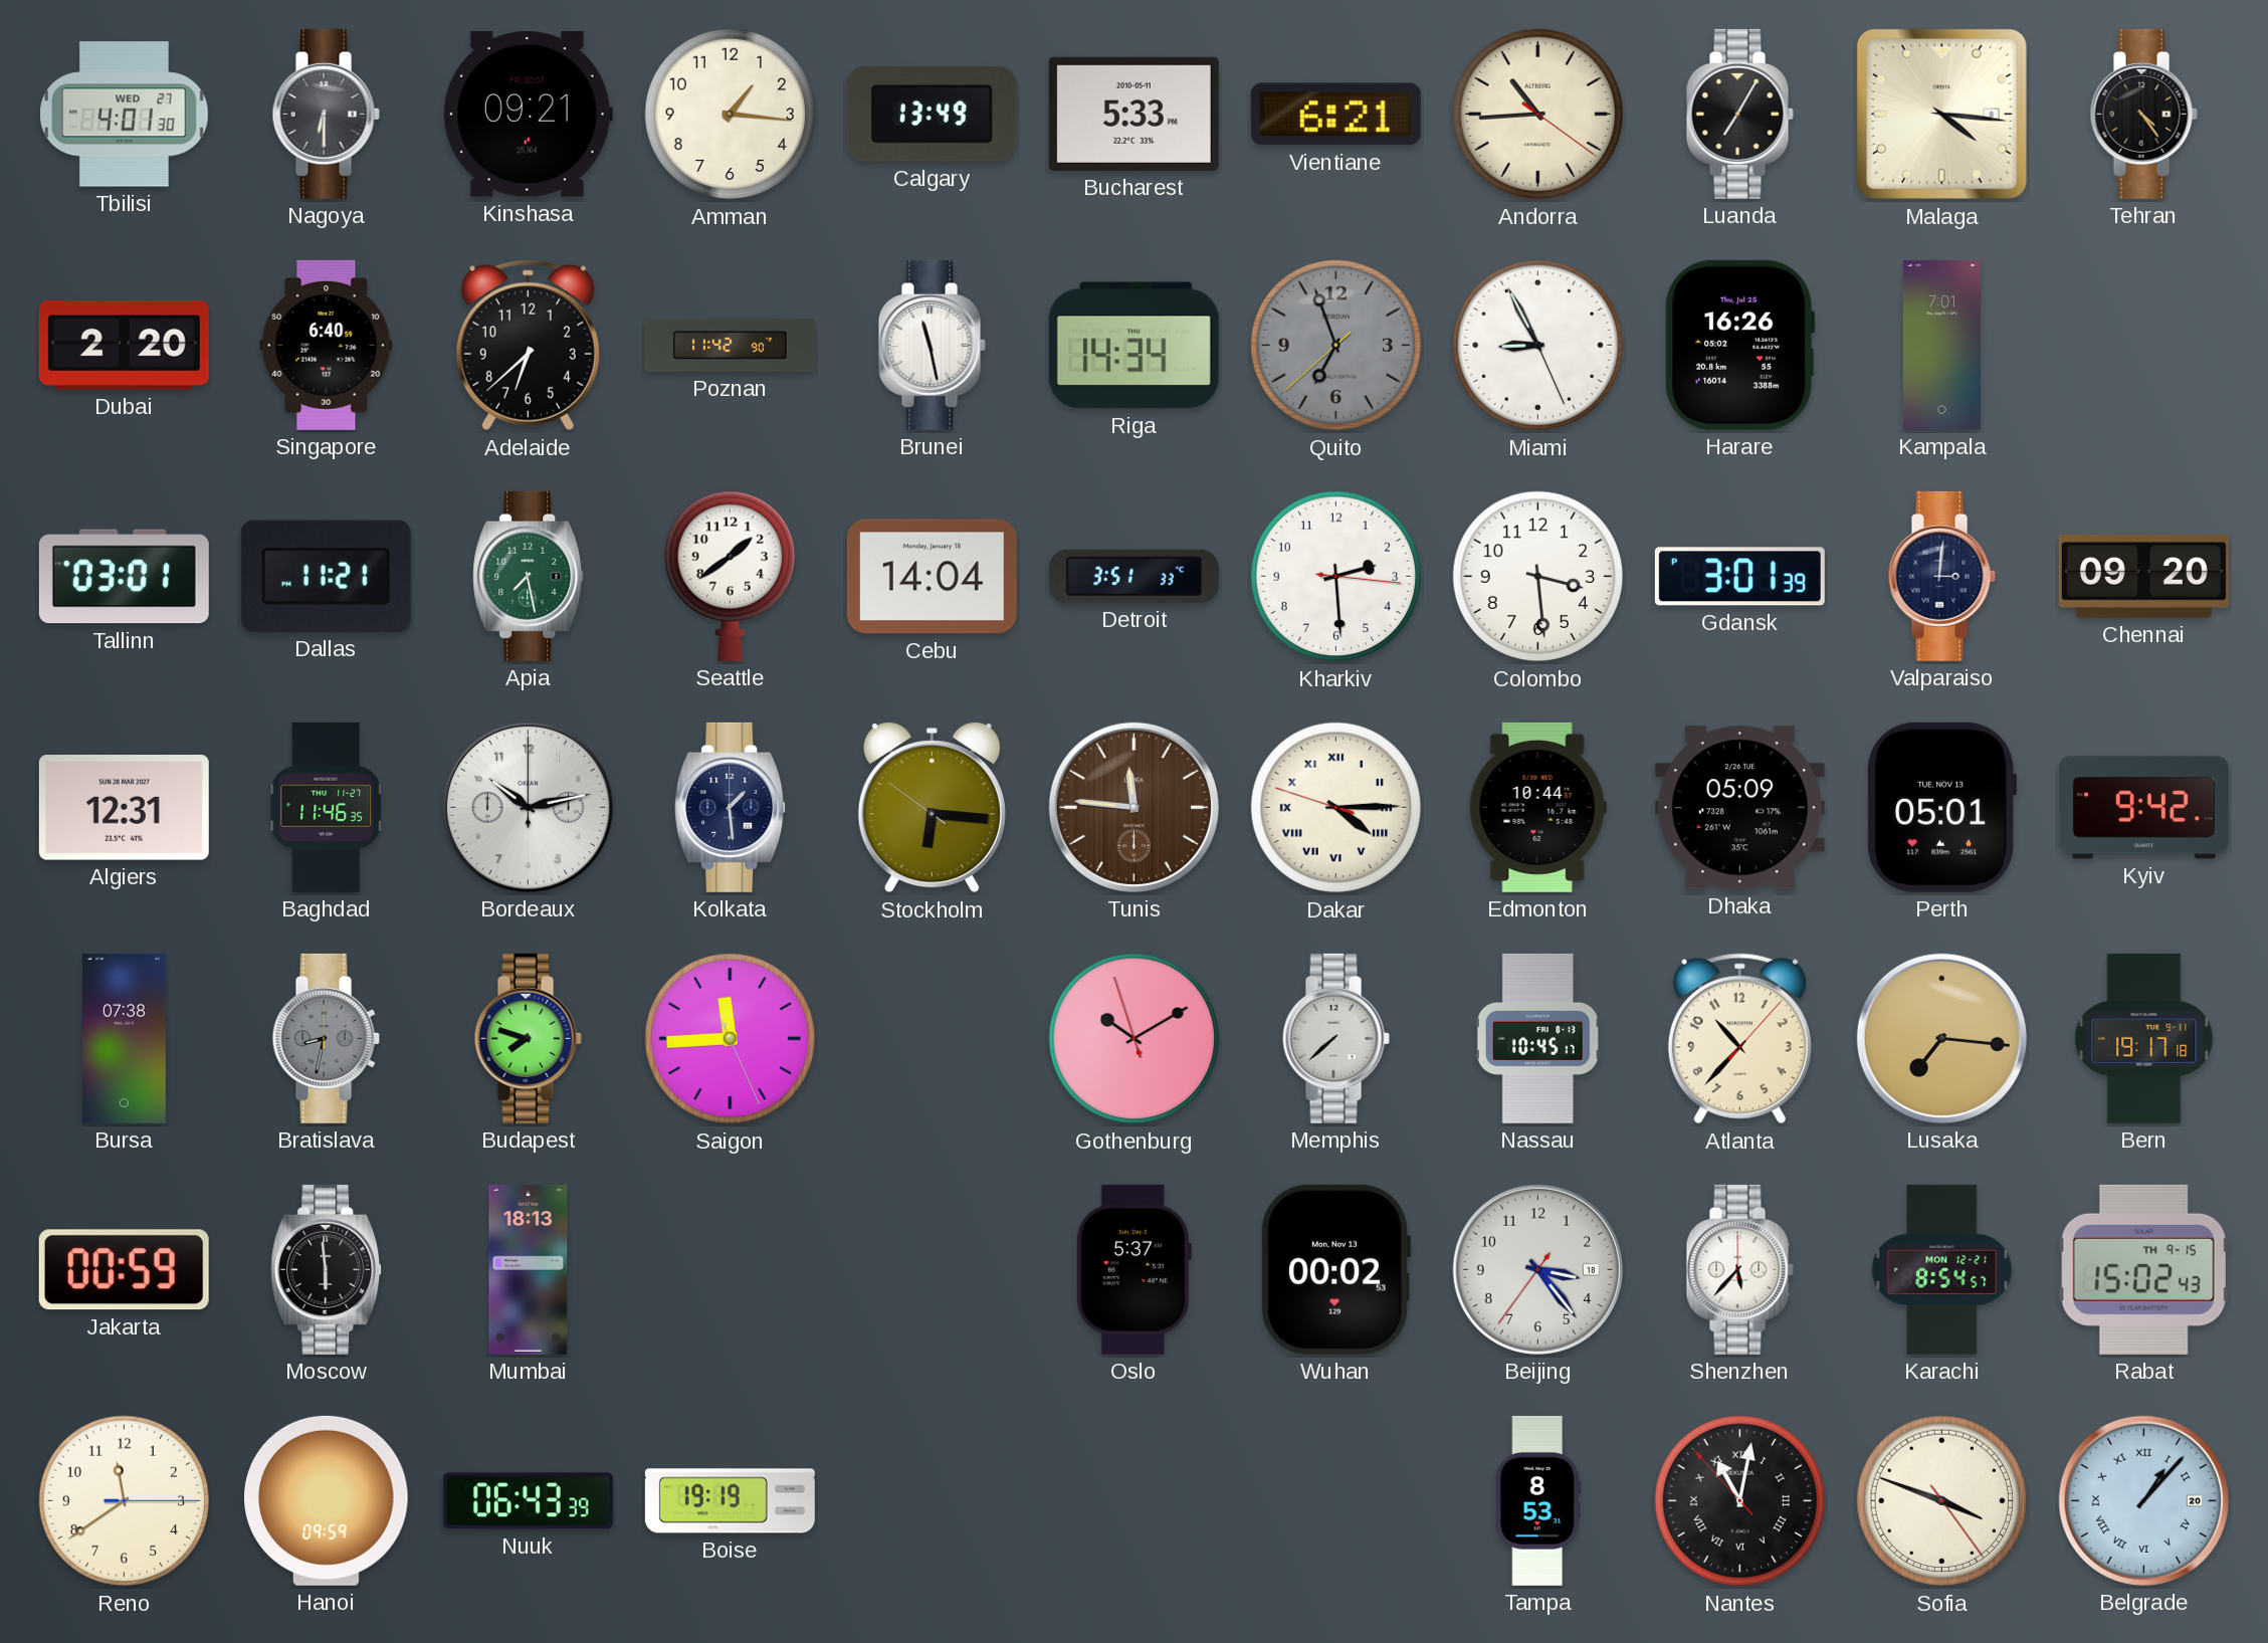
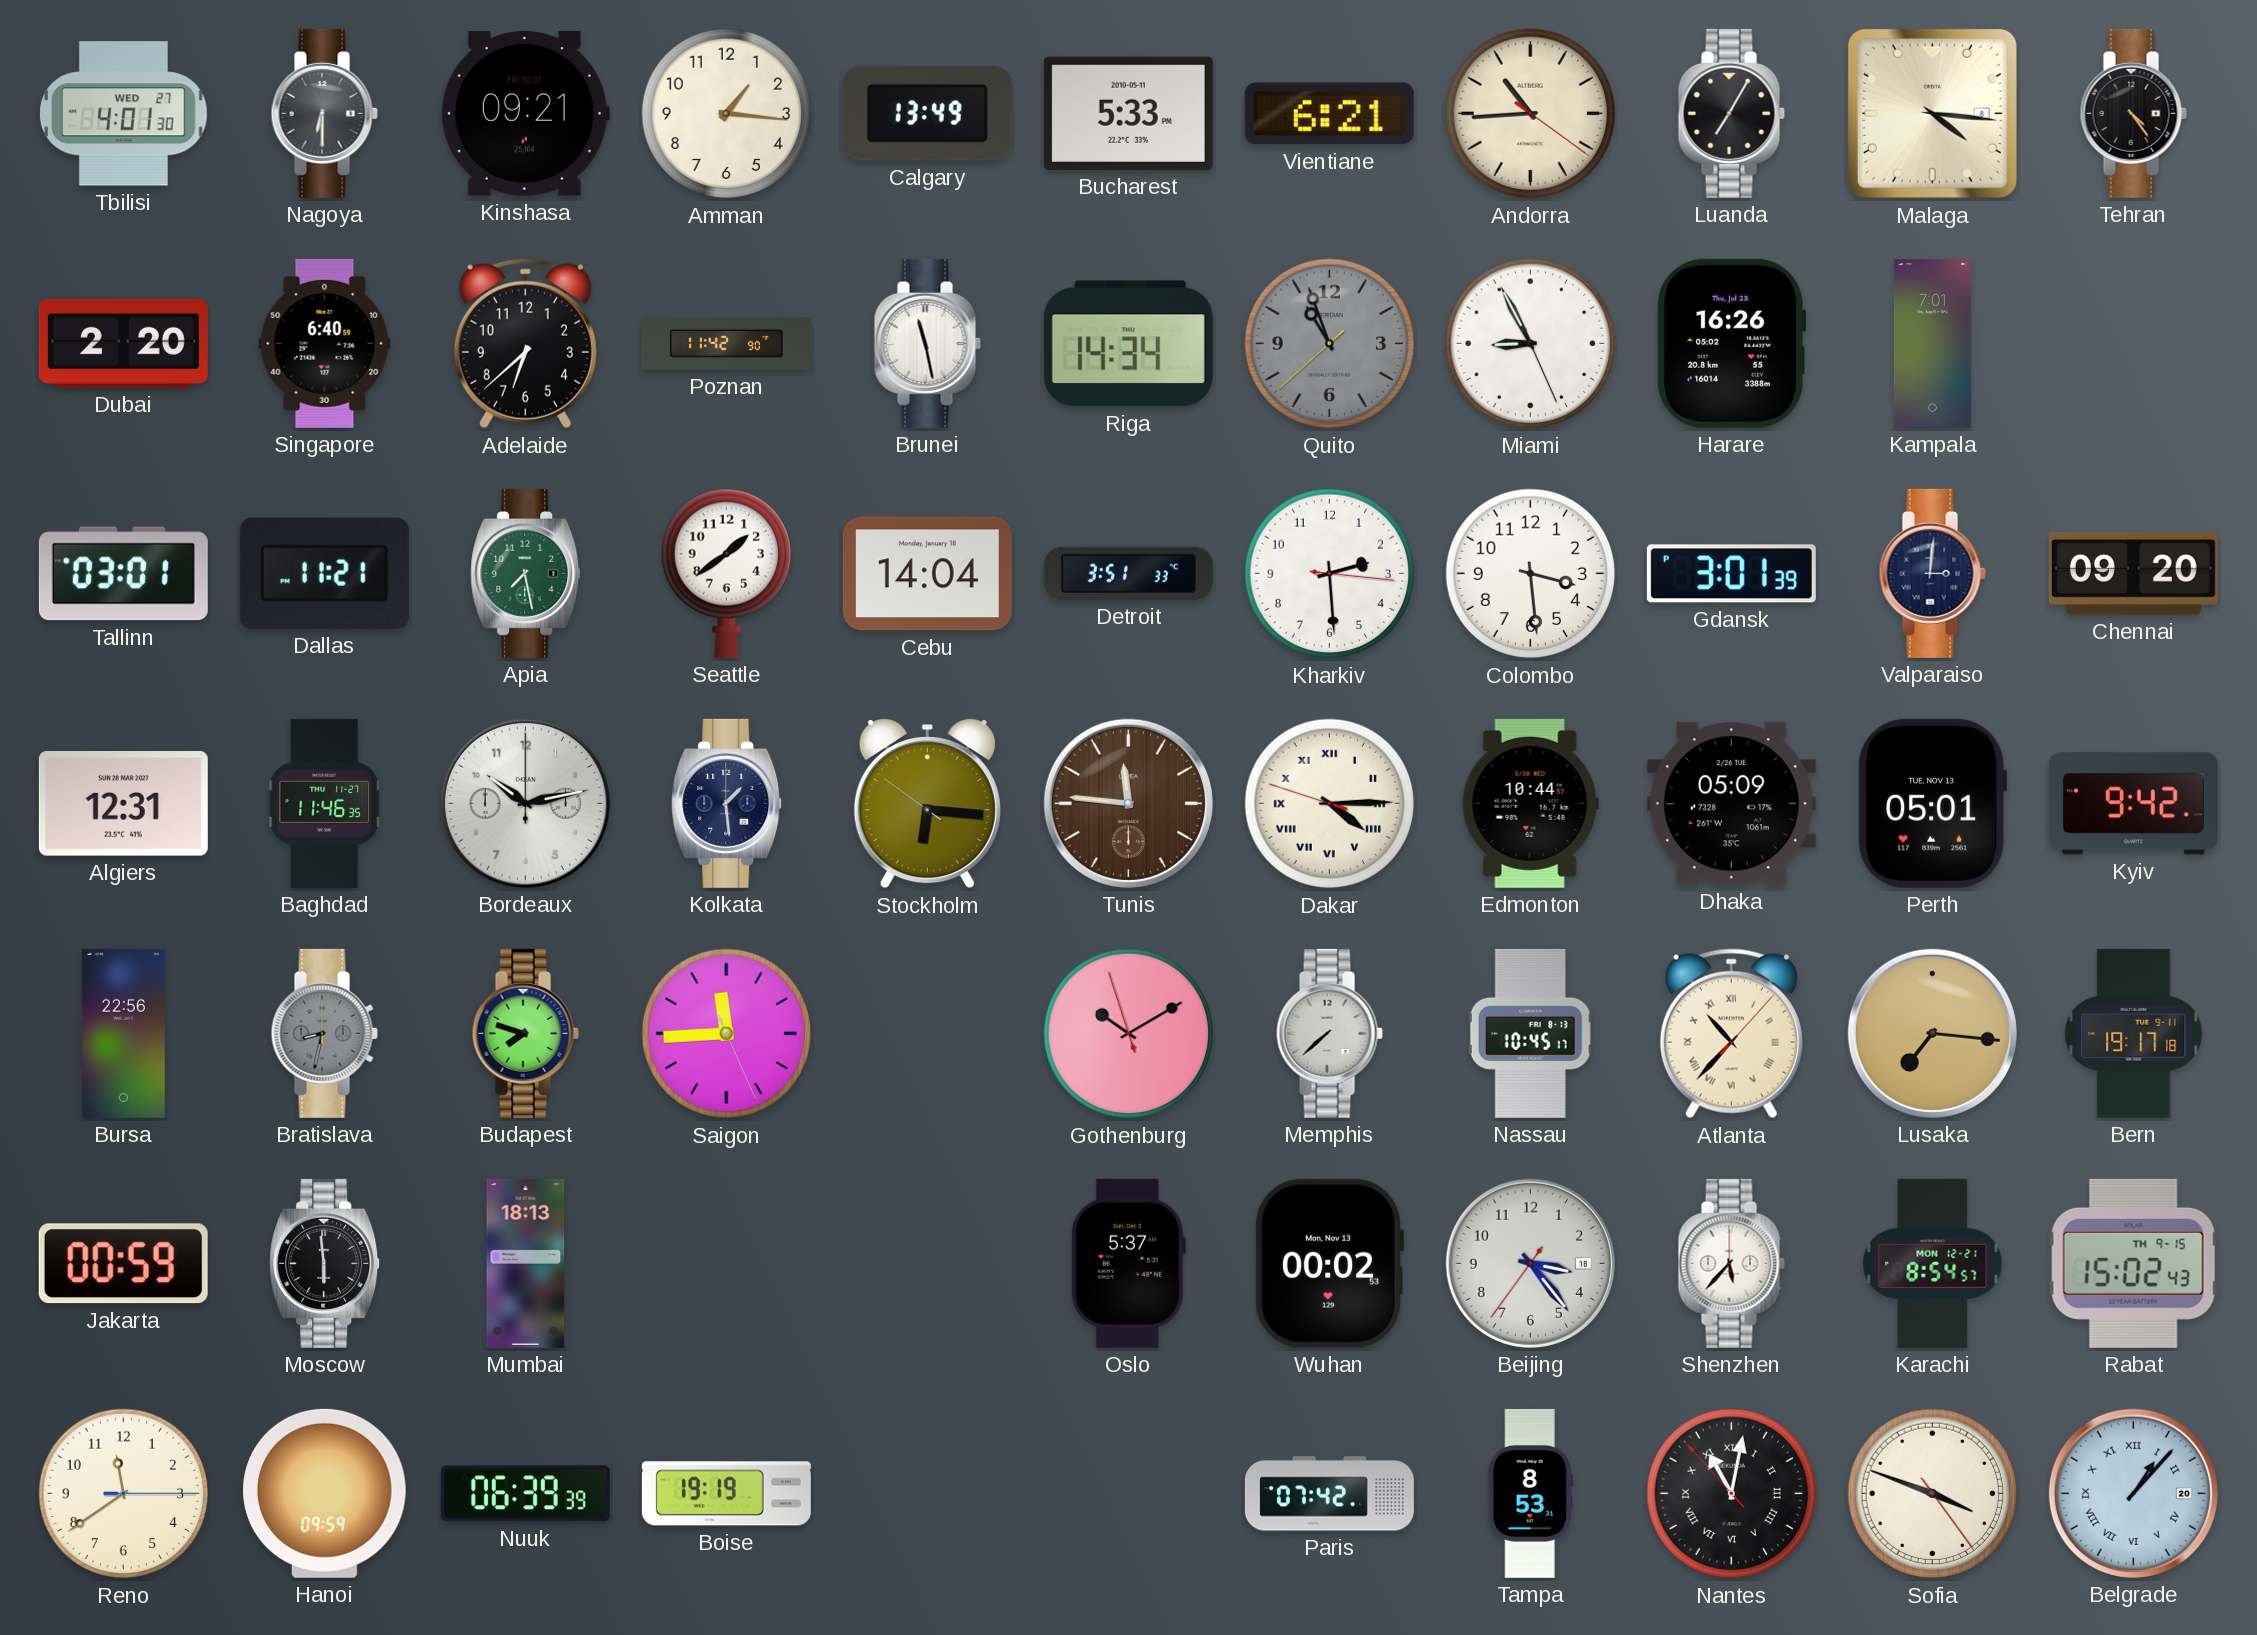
Quito: 6:56 -> 10:56
Bursa: 07:38 -> 22:56
Atlanta numerals: Arabic -> Roman
Nuuk: 06:43 -> 06:39
Paris: none -> 07:42
